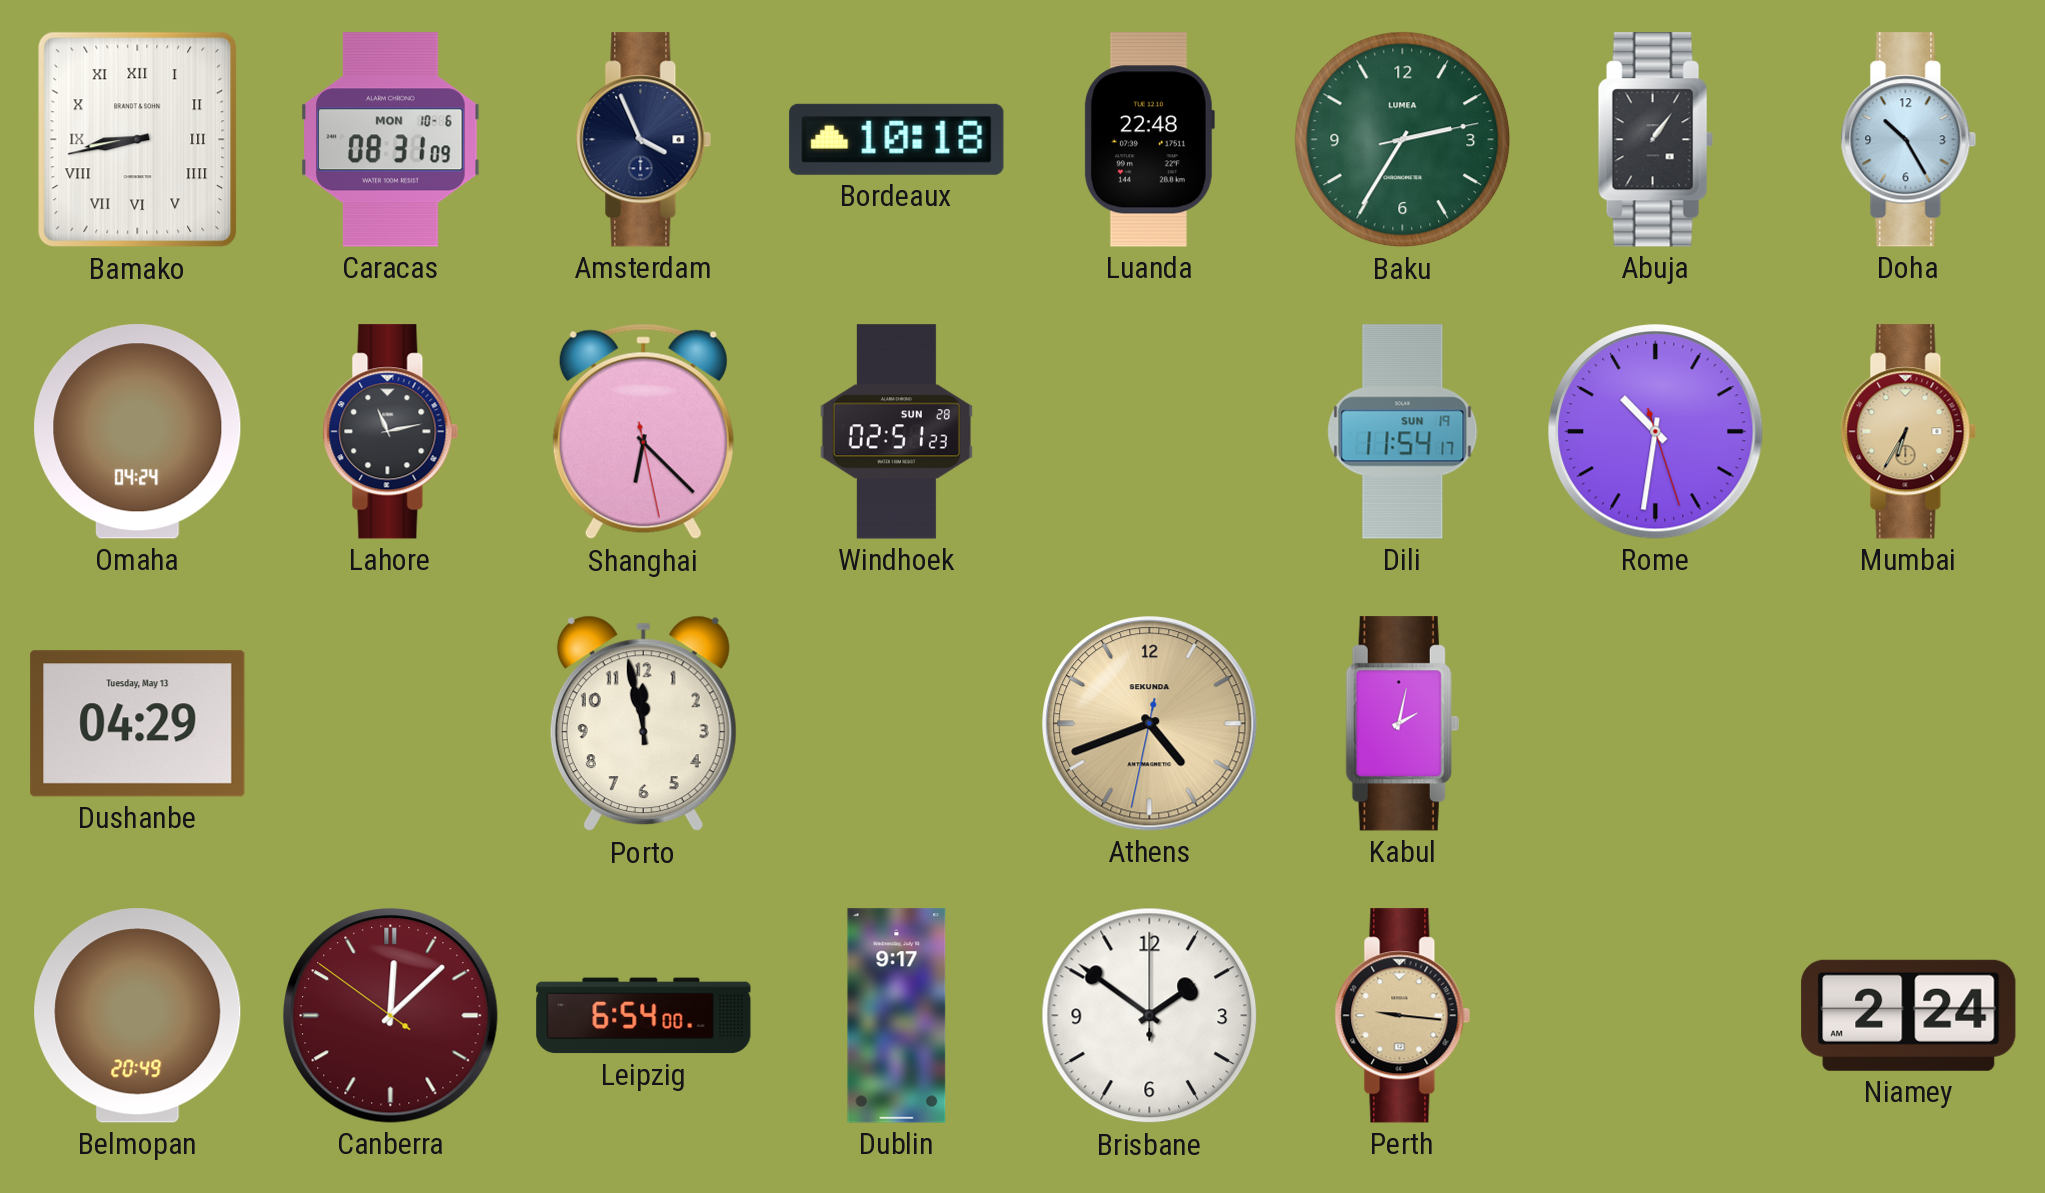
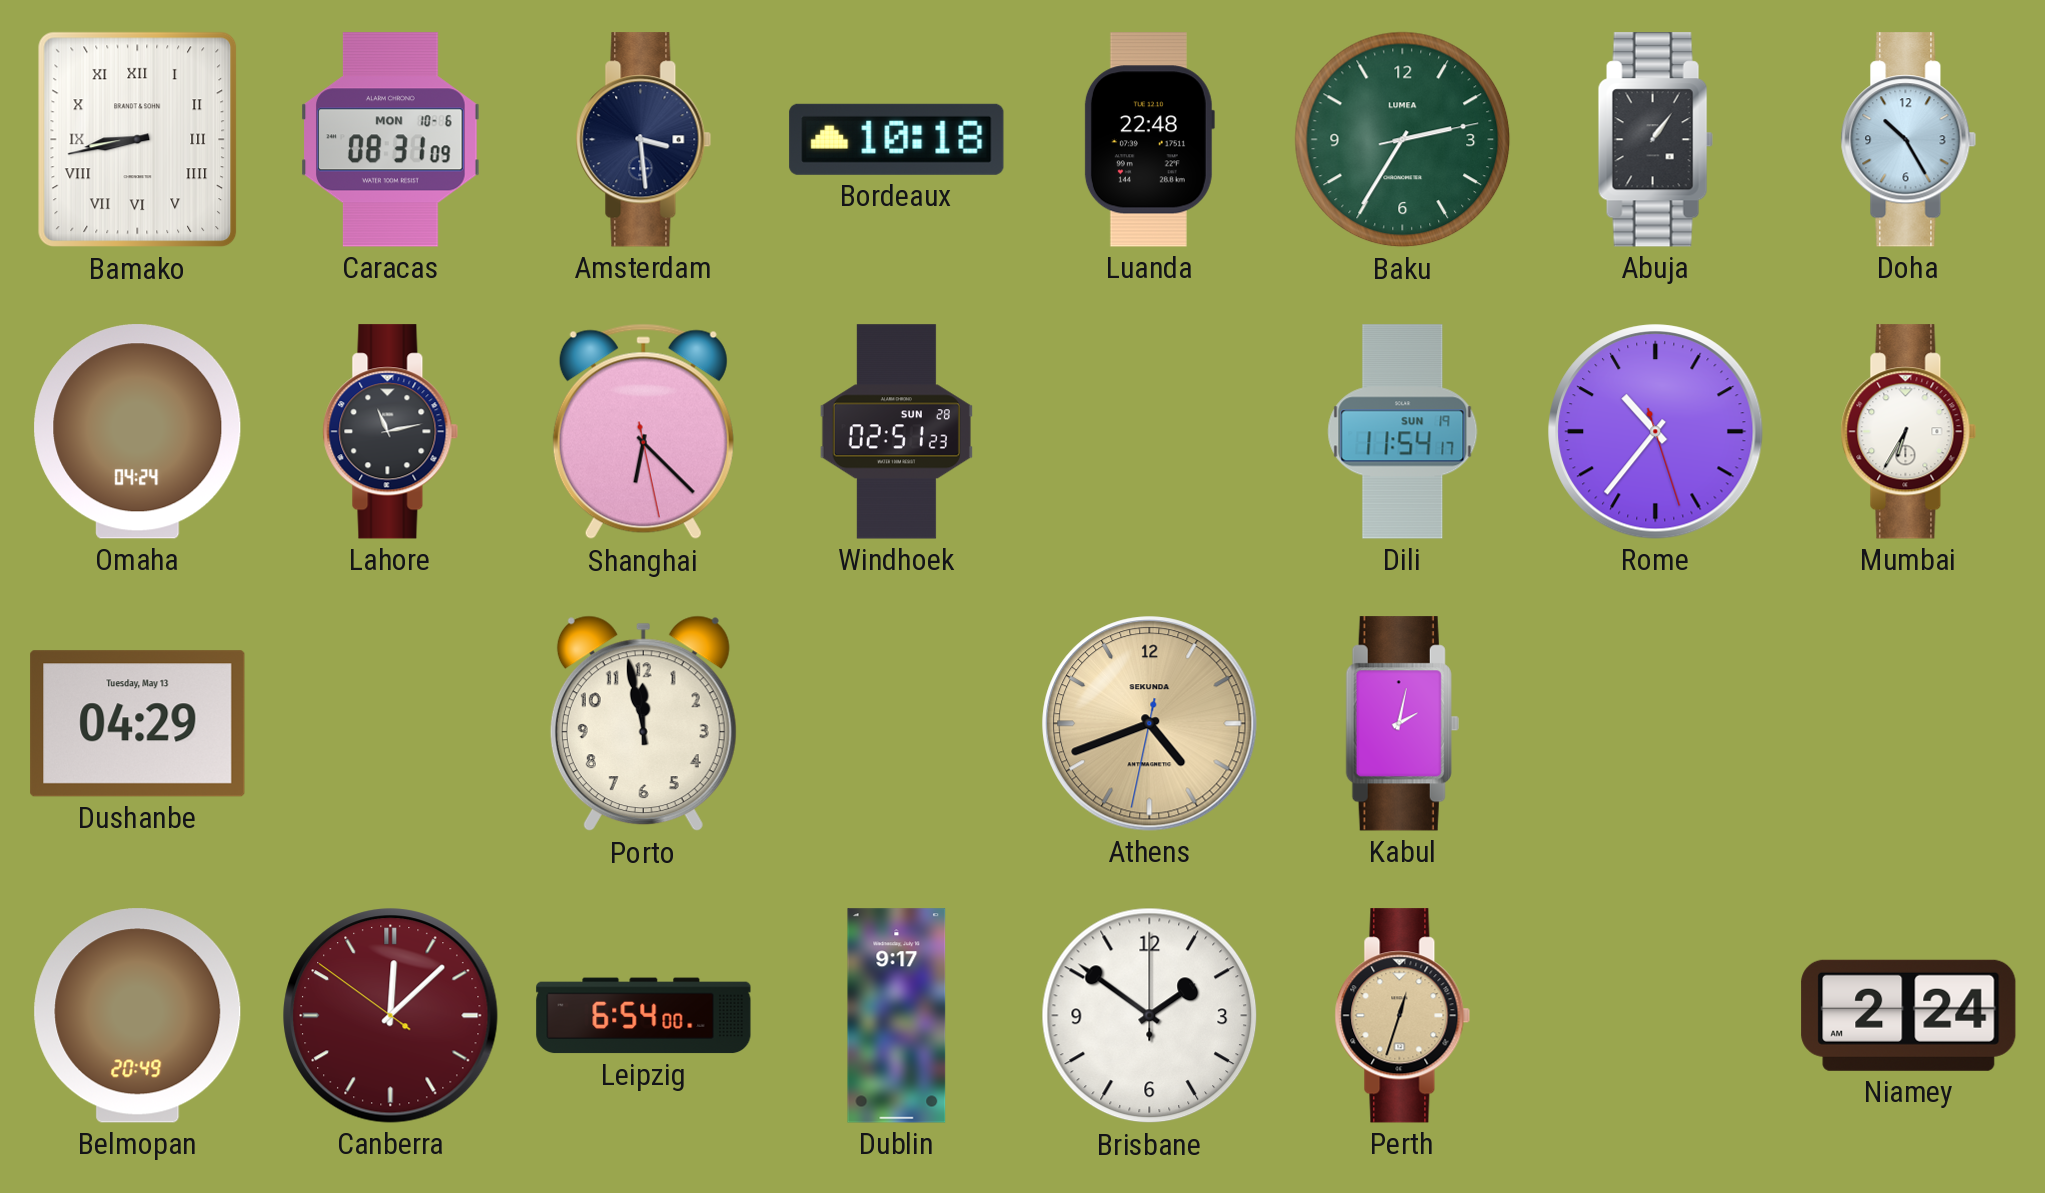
Amsterdam: 3:56 -> 3:29
Rome: 10:31 -> 10:36
Mumbai dial: champagne -> white
Perth: 9:16 -> 12:33
